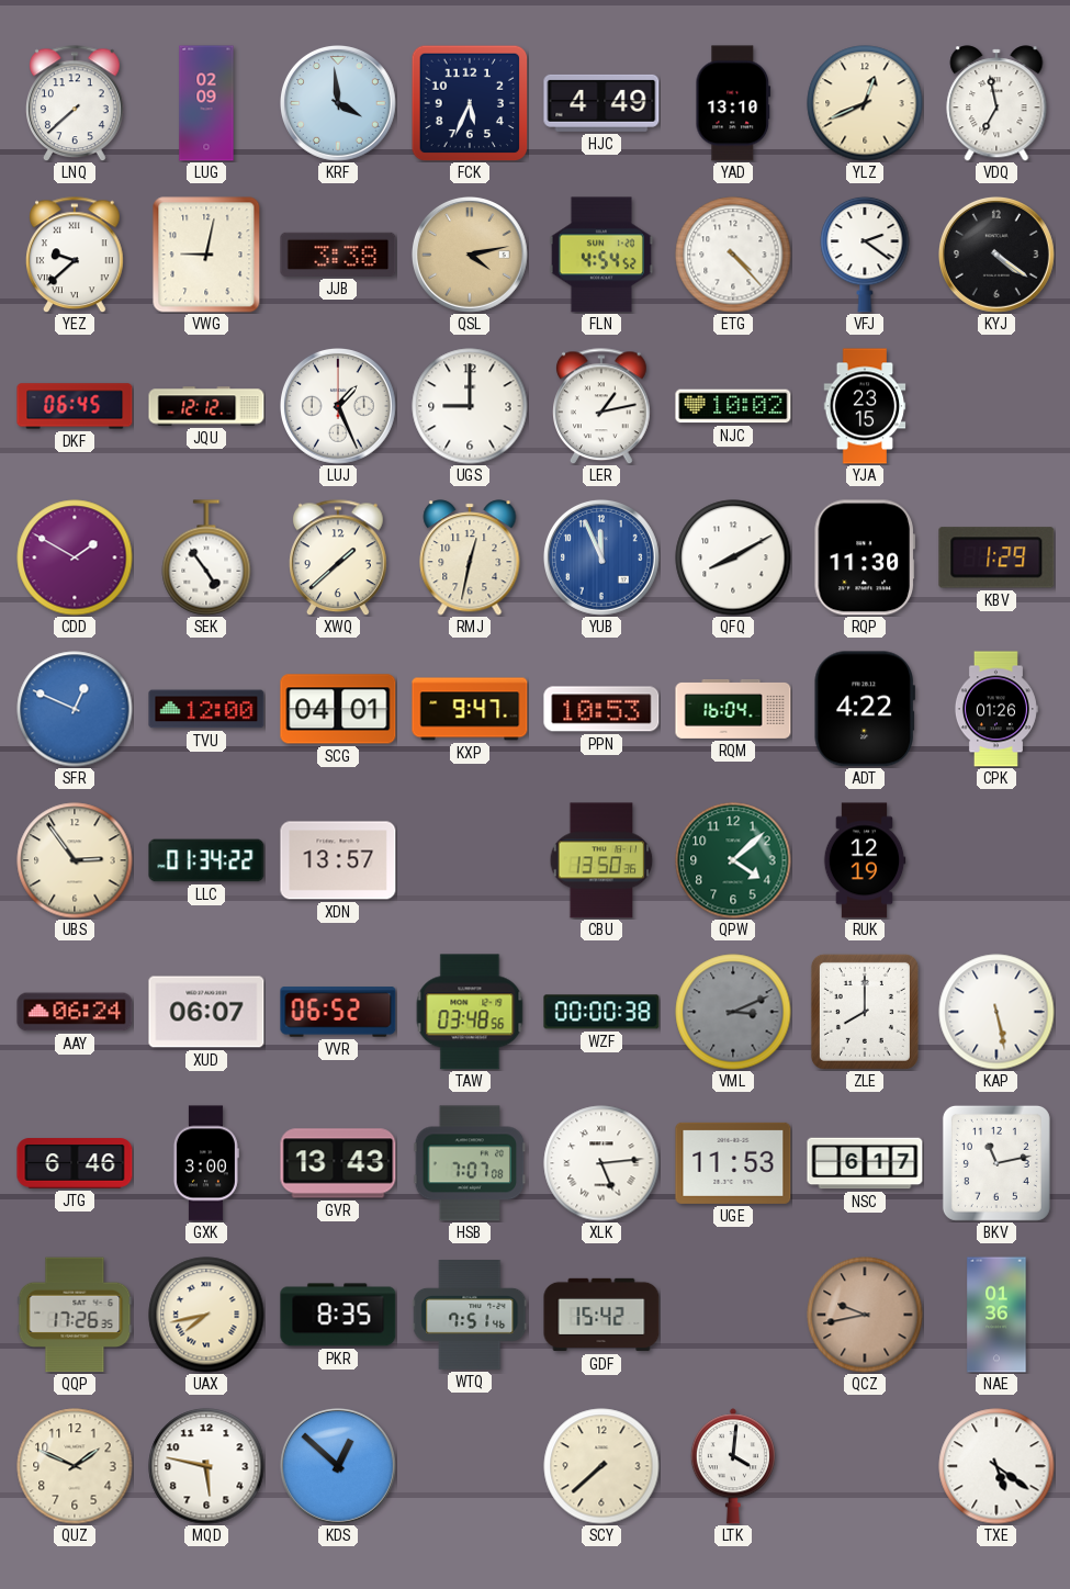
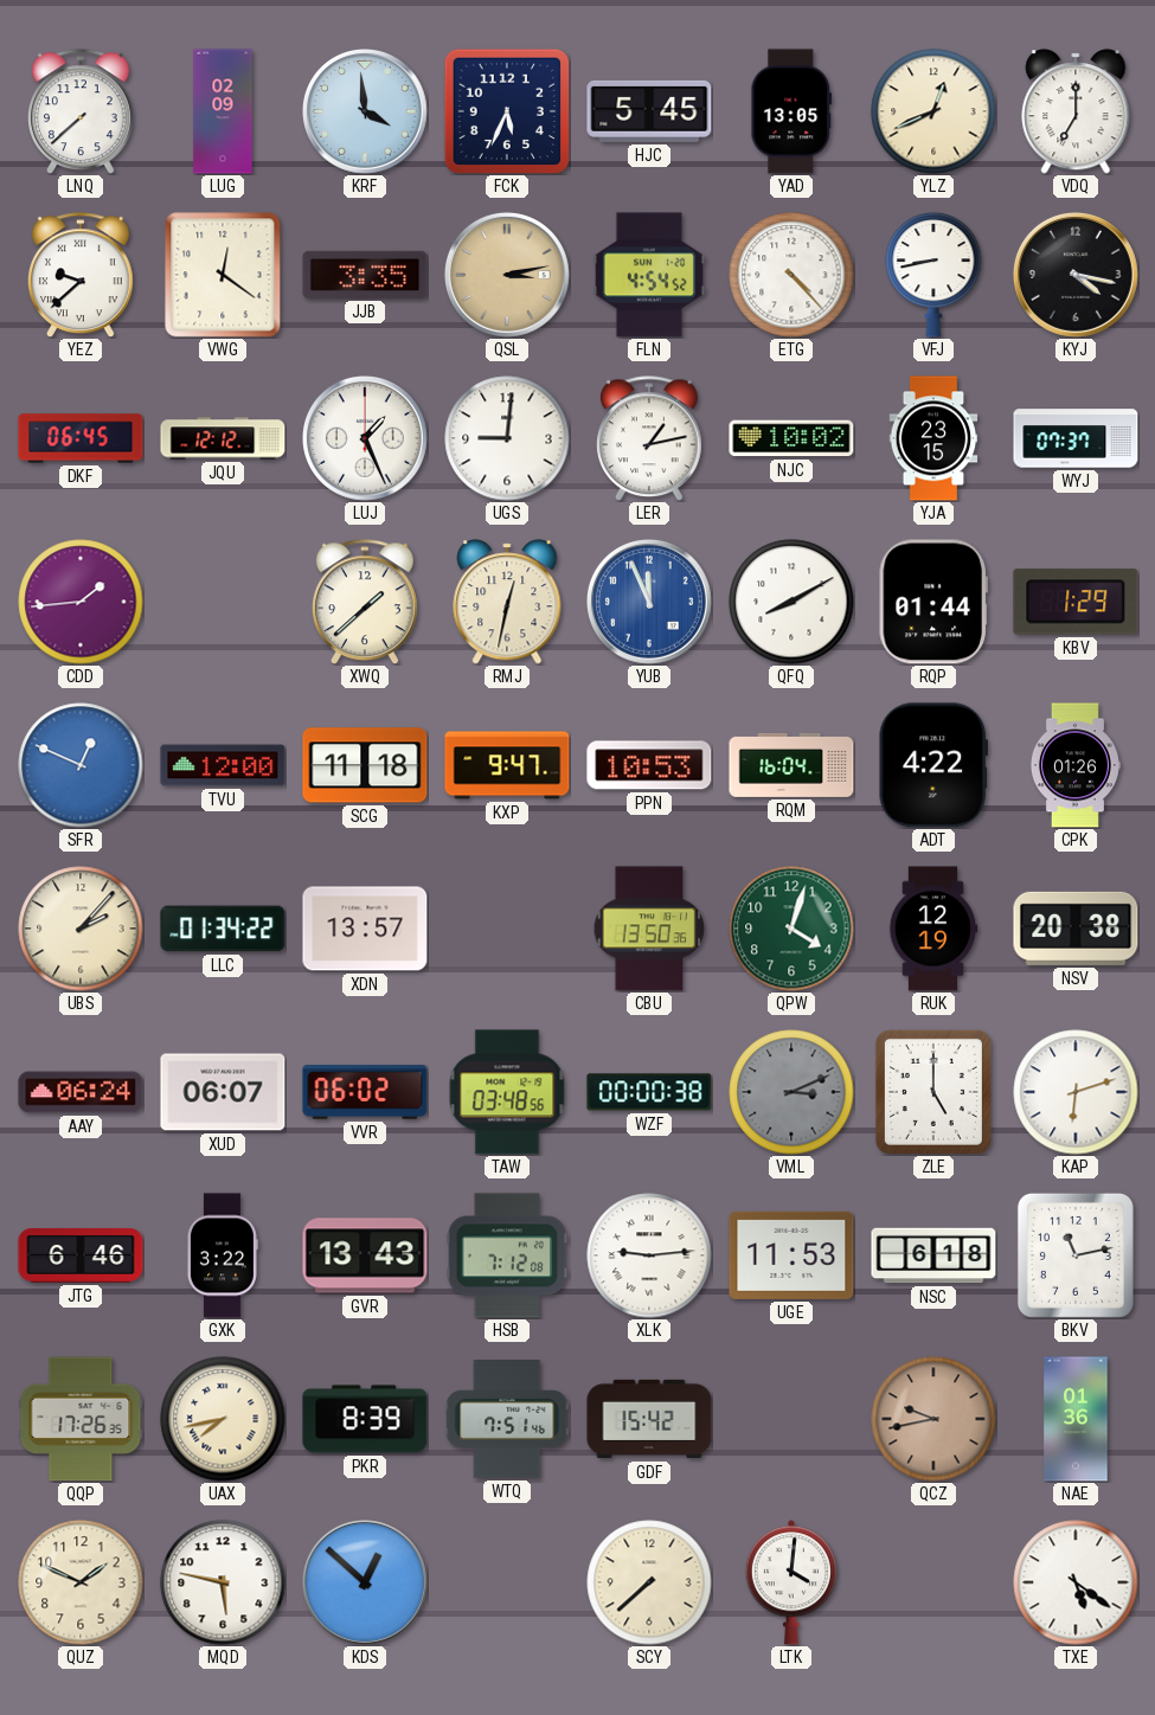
HJC: 4:49 -> 5:45
YAD: 13:10 -> 13:05
VDQ: 6:58 -> 7:00
VWG: 9:02 -> 12:21
JJB: 3:38 -> 3:35
QSL: 4:13 -> 3:13
VFJ: 2:21 -> 8:43
KYJ: 4:21 -> 4:17
UGS: 9:00 -> 9:01
WYJ: none -> 07:37
CDD: 1:50 -> 1:44
SEK: 4:54 -> none
RQP: 11:30 -> 01:44
SCG: 04:01 -> 11:18
UBS: 2:54 -> 2:07
QPW: 4:08 -> 4:03
NSV: none -> 20:38
VVR: 06:52 -> 06:02
ZLE: 8:00 -> 5:00
KAP: 5:28 -> 6:12
GXK: 3:00 -> 3:22
HSB: 7:07 -> 7:12
XLK: 5:14 -> 9:14
NSC: 6:17 -> 6:18
PKR: 8:35 -> 8:39
